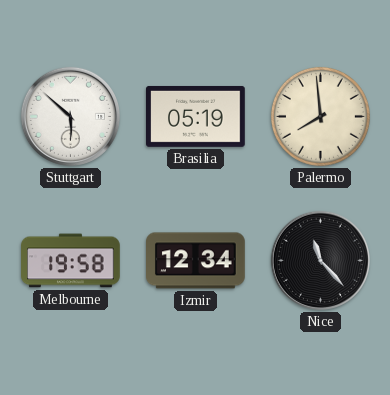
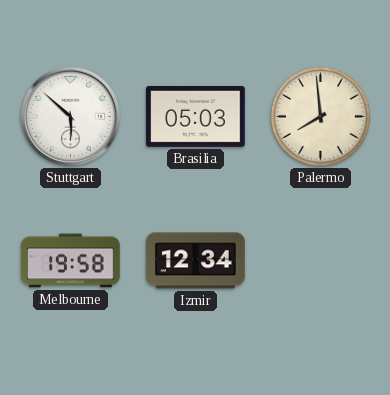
Brasilia: 05:19 -> 05:03
Nice: 11:23 -> none
